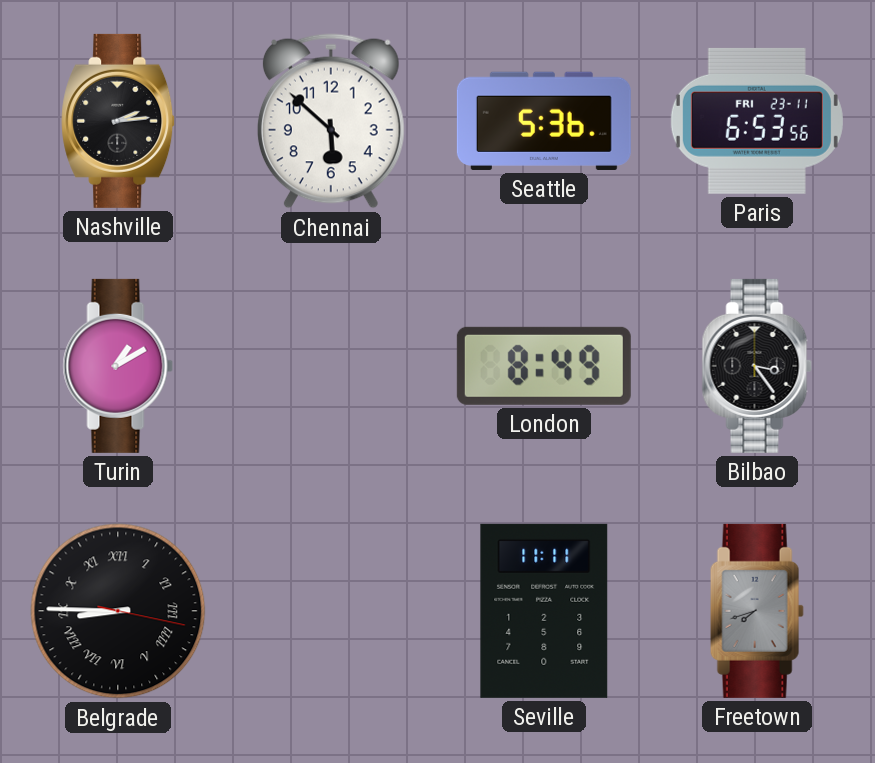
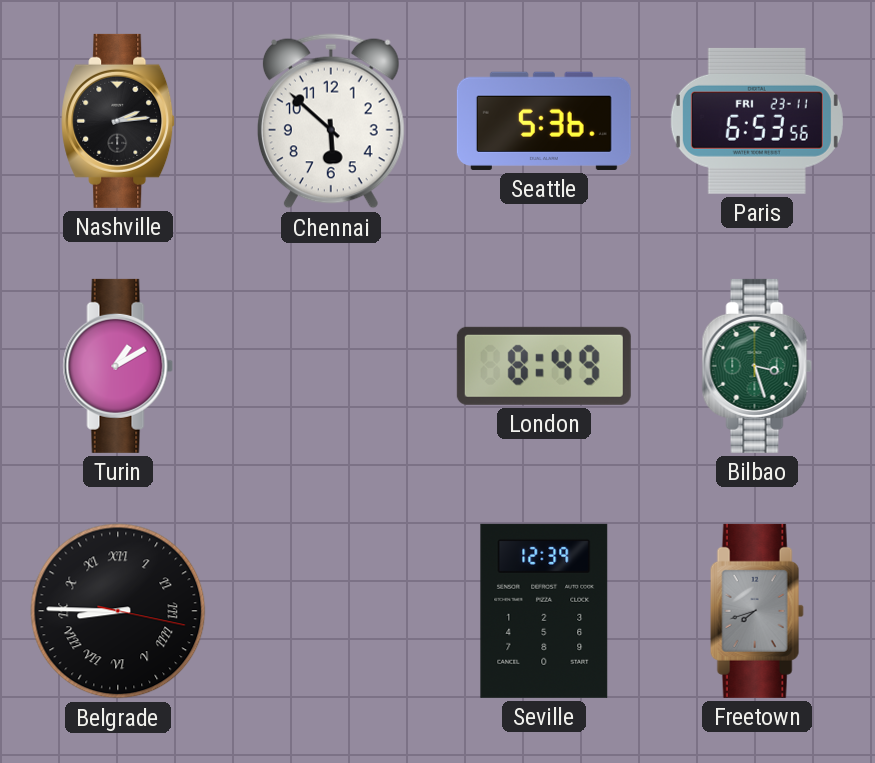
Bilbao: 3:24 -> 3:27
Bilbao dial: black -> green
Seville: 11:11 -> 12:39
